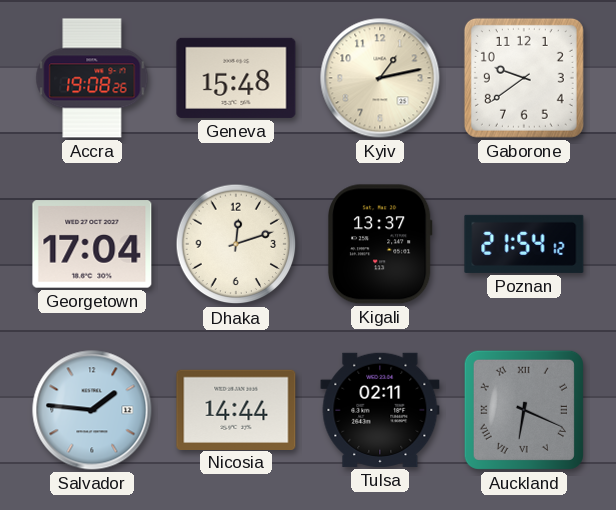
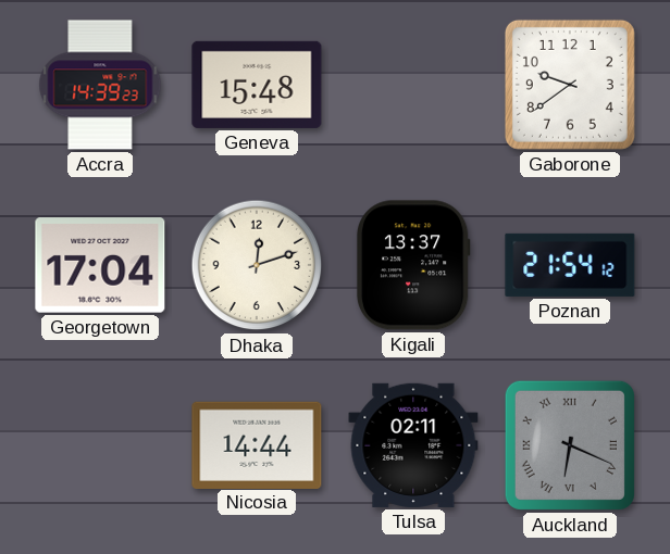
Accra: 19:08 -> 14:39
Kyiv: 1:13 -> none
Salvador: 1:46 -> none
